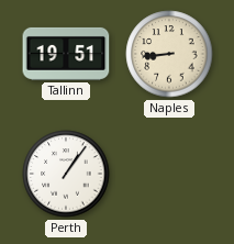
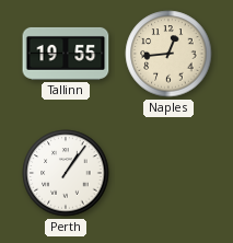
Tallinn: 19:51 -> 19:55
Naples: 8:44 -> 12:44
